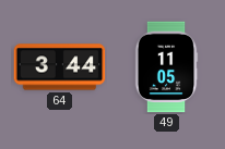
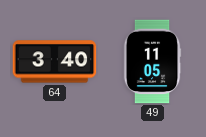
64: 3:44 -> 3:40
